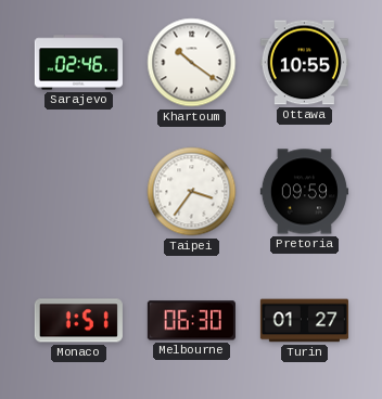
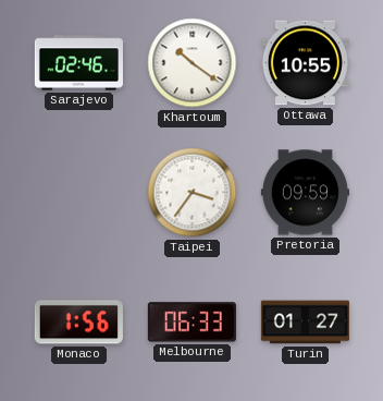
Monaco: 1:51 -> 1:56
Melbourne: 06:30 -> 06:33
